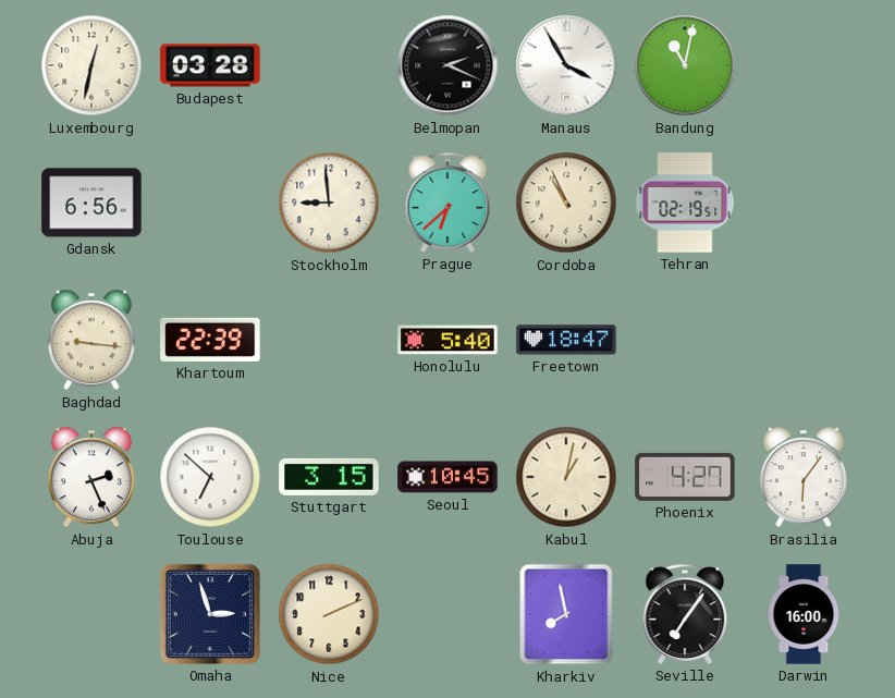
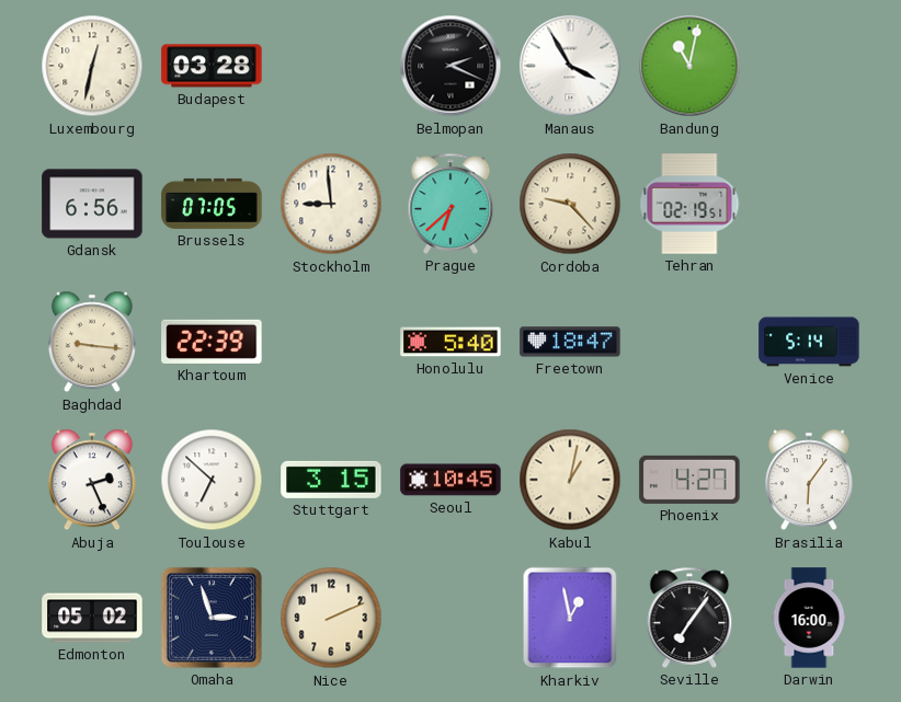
Brussels: none -> 07:05
Cordoba: 10:56 -> 9:23
Venice: none -> 5:14
Edmonton: none -> 05:02
Kharkiv: 7:58 -> 12:58
